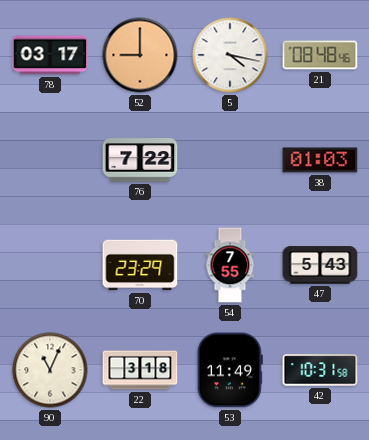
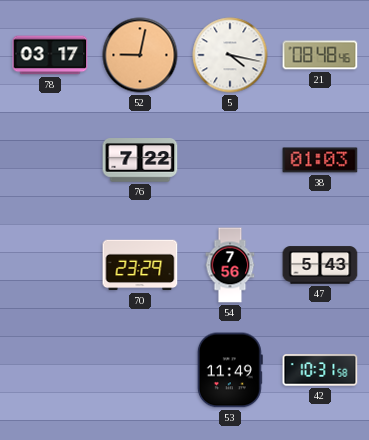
52: 9:00 -> 9:02
54: 7:55 -> 7:56
90: 11:04 -> none
22: 3:18 -> none
